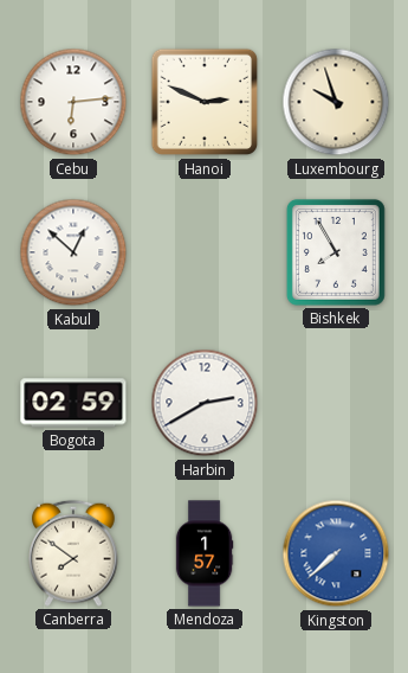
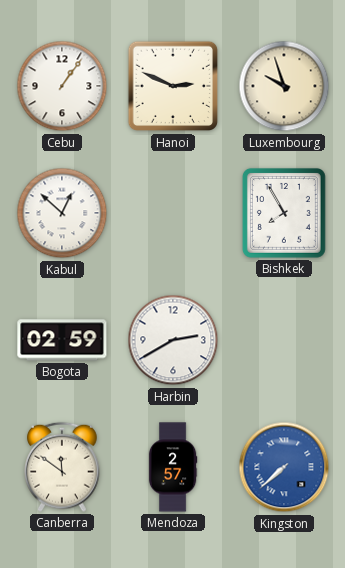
Cebu: 6:14 -> 1:06
Canberra: 7:51 -> 11:51
Mendoza: 1:57 -> 2:57
